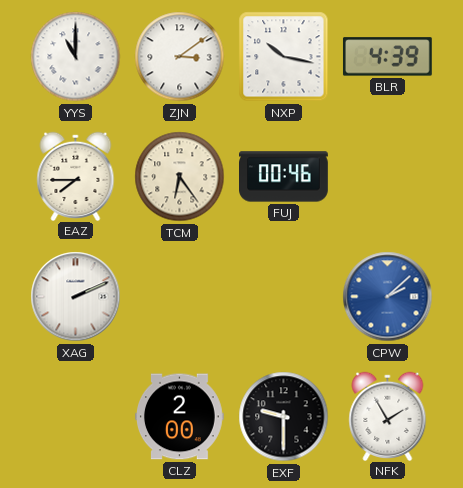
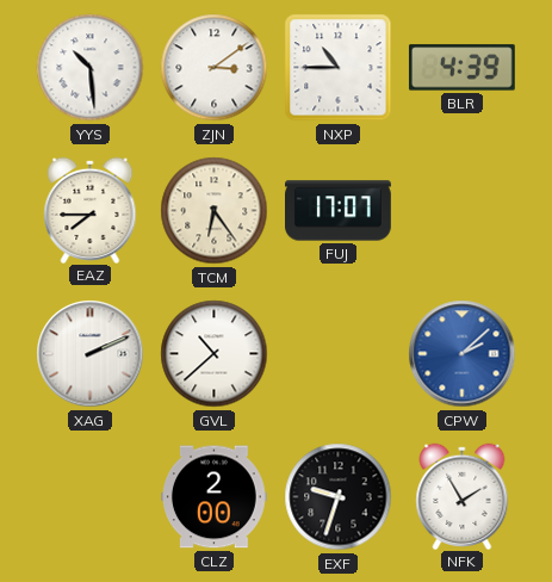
YYS: 11:00 -> 10:29
NXP: 10:17 -> 10:45
FUJ: 00:46 -> 17:07
GVL: none -> 10:38
EXF: 9:30 -> 9:33
